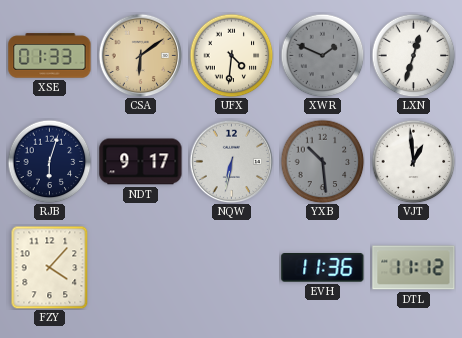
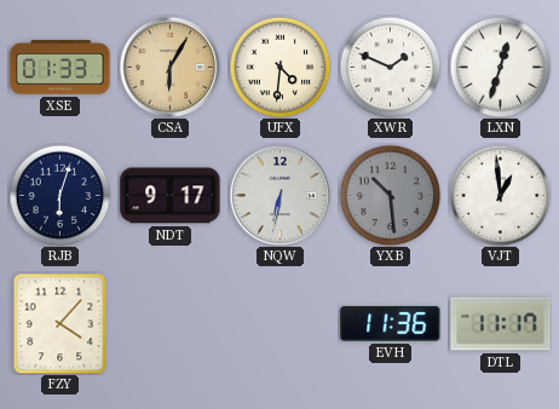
CSA: 6:09 -> 6:05
XWR dial: grey -> white
DTL: 11:12 -> 11:17
